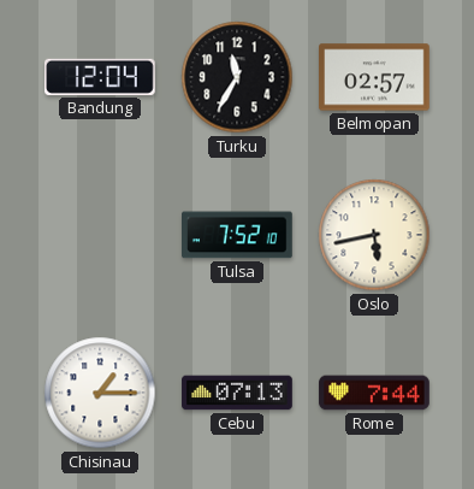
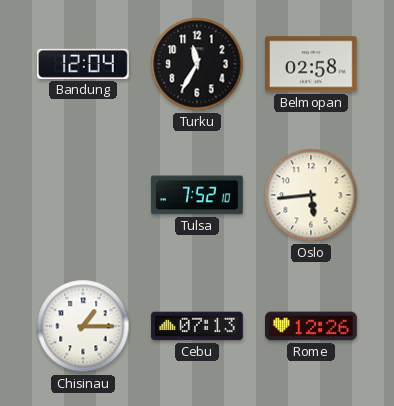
Belmopan: 02:57 -> 02:58
Oslo: 5:43 -> 5:44
Rome: 7:44 -> 12:26
